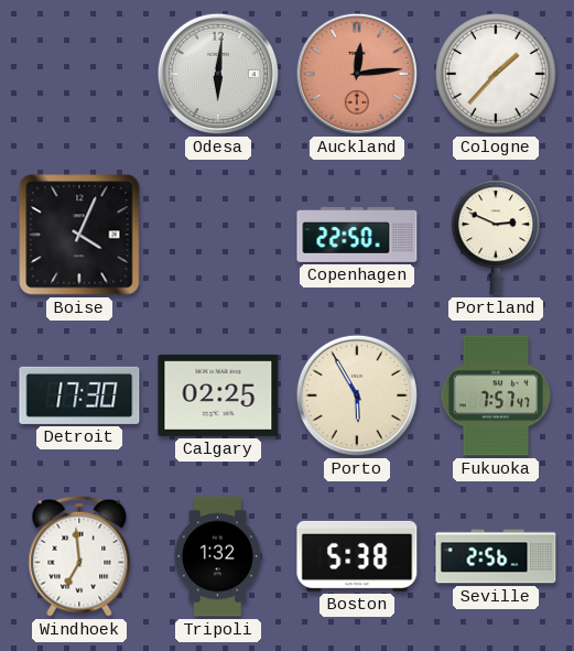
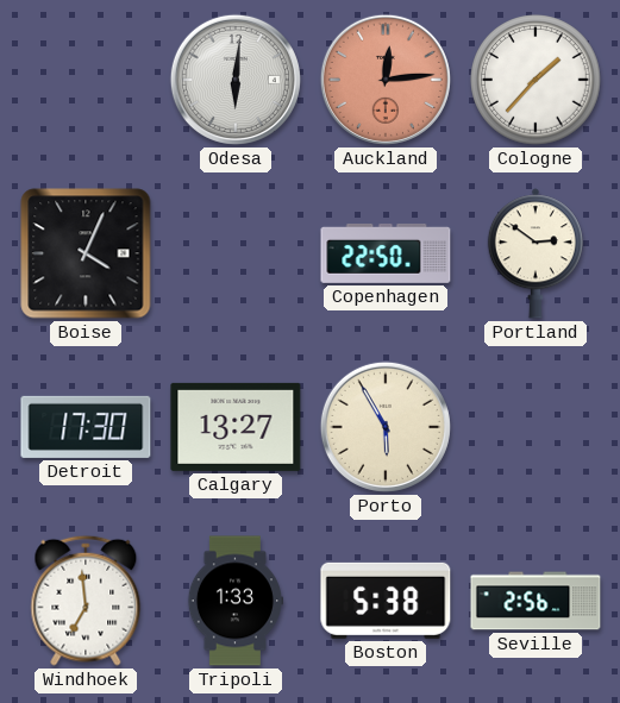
Portland: 2:49 -> 2:51
Calgary: 02:25 -> 13:27
Fukuoka: 7:57 -> none
Tripoli: 1:32 -> 1:33
